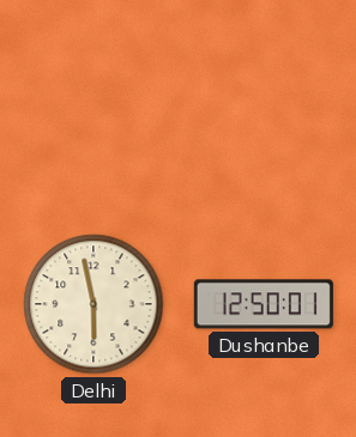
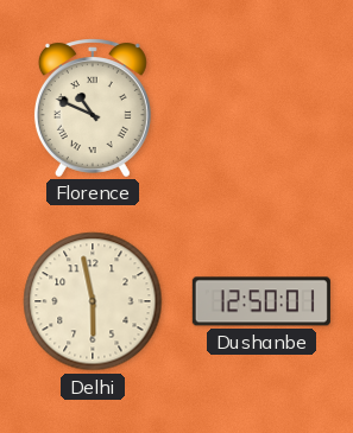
Florence: none -> 10:49
